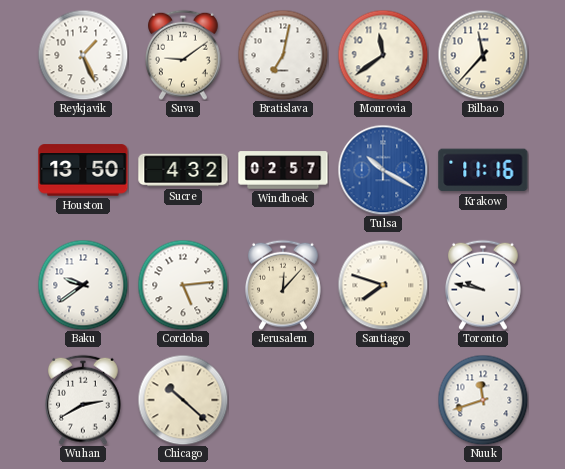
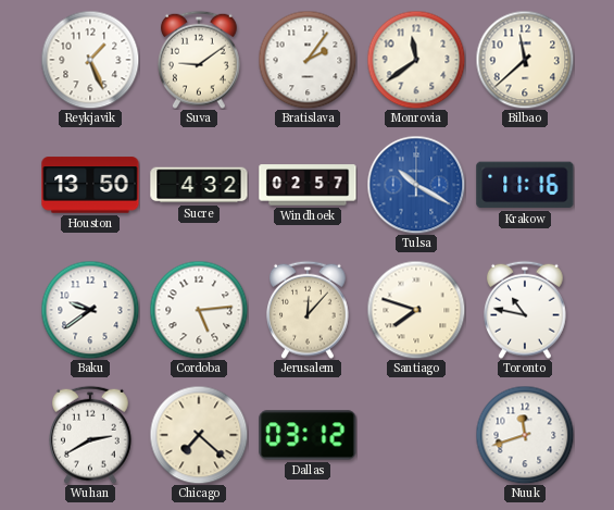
Bratislava: 7:02 -> 2:06
Bilbao: 11:37 -> 11:38
Toronto: 9:47 -> 10:47
Chicago: 10:22 -> 7:22
Dallas: none -> 03:12
